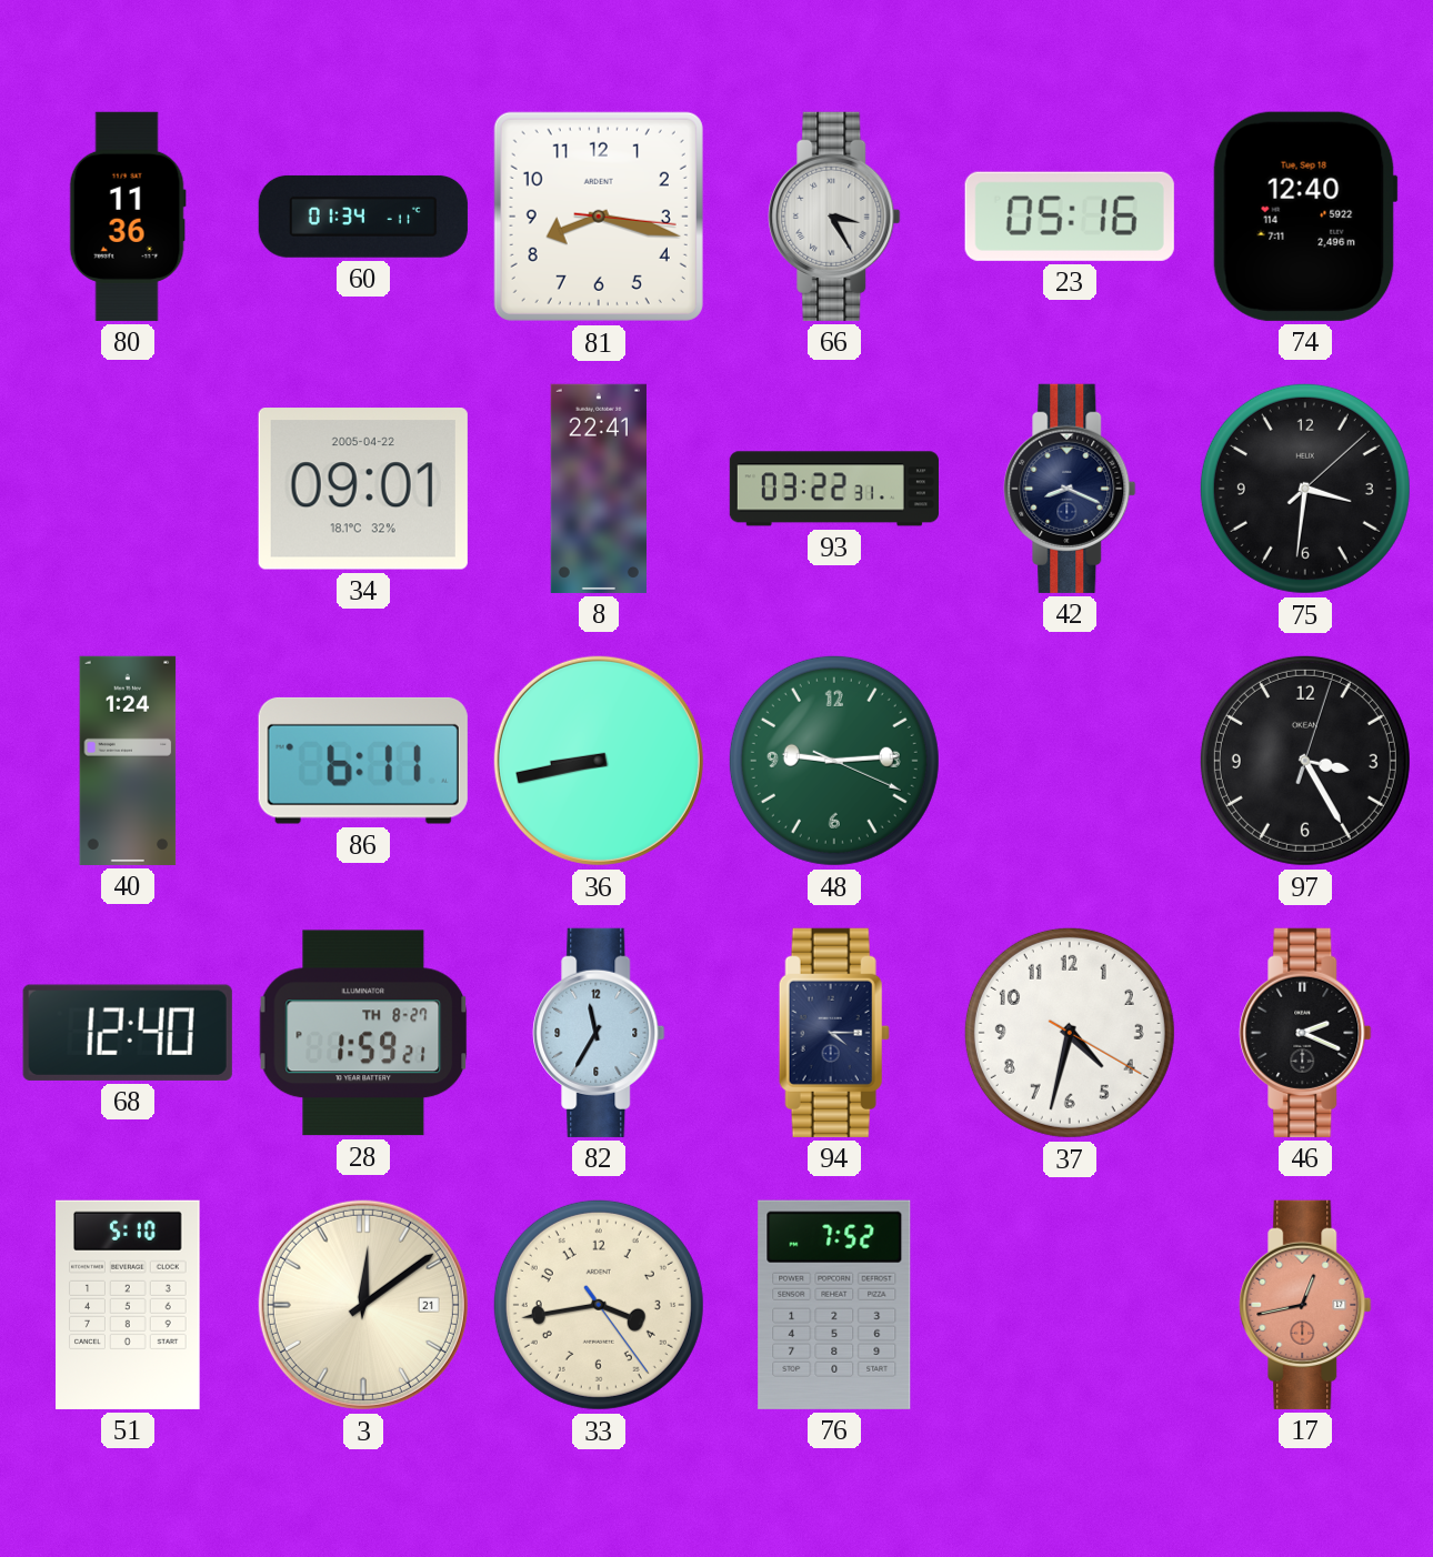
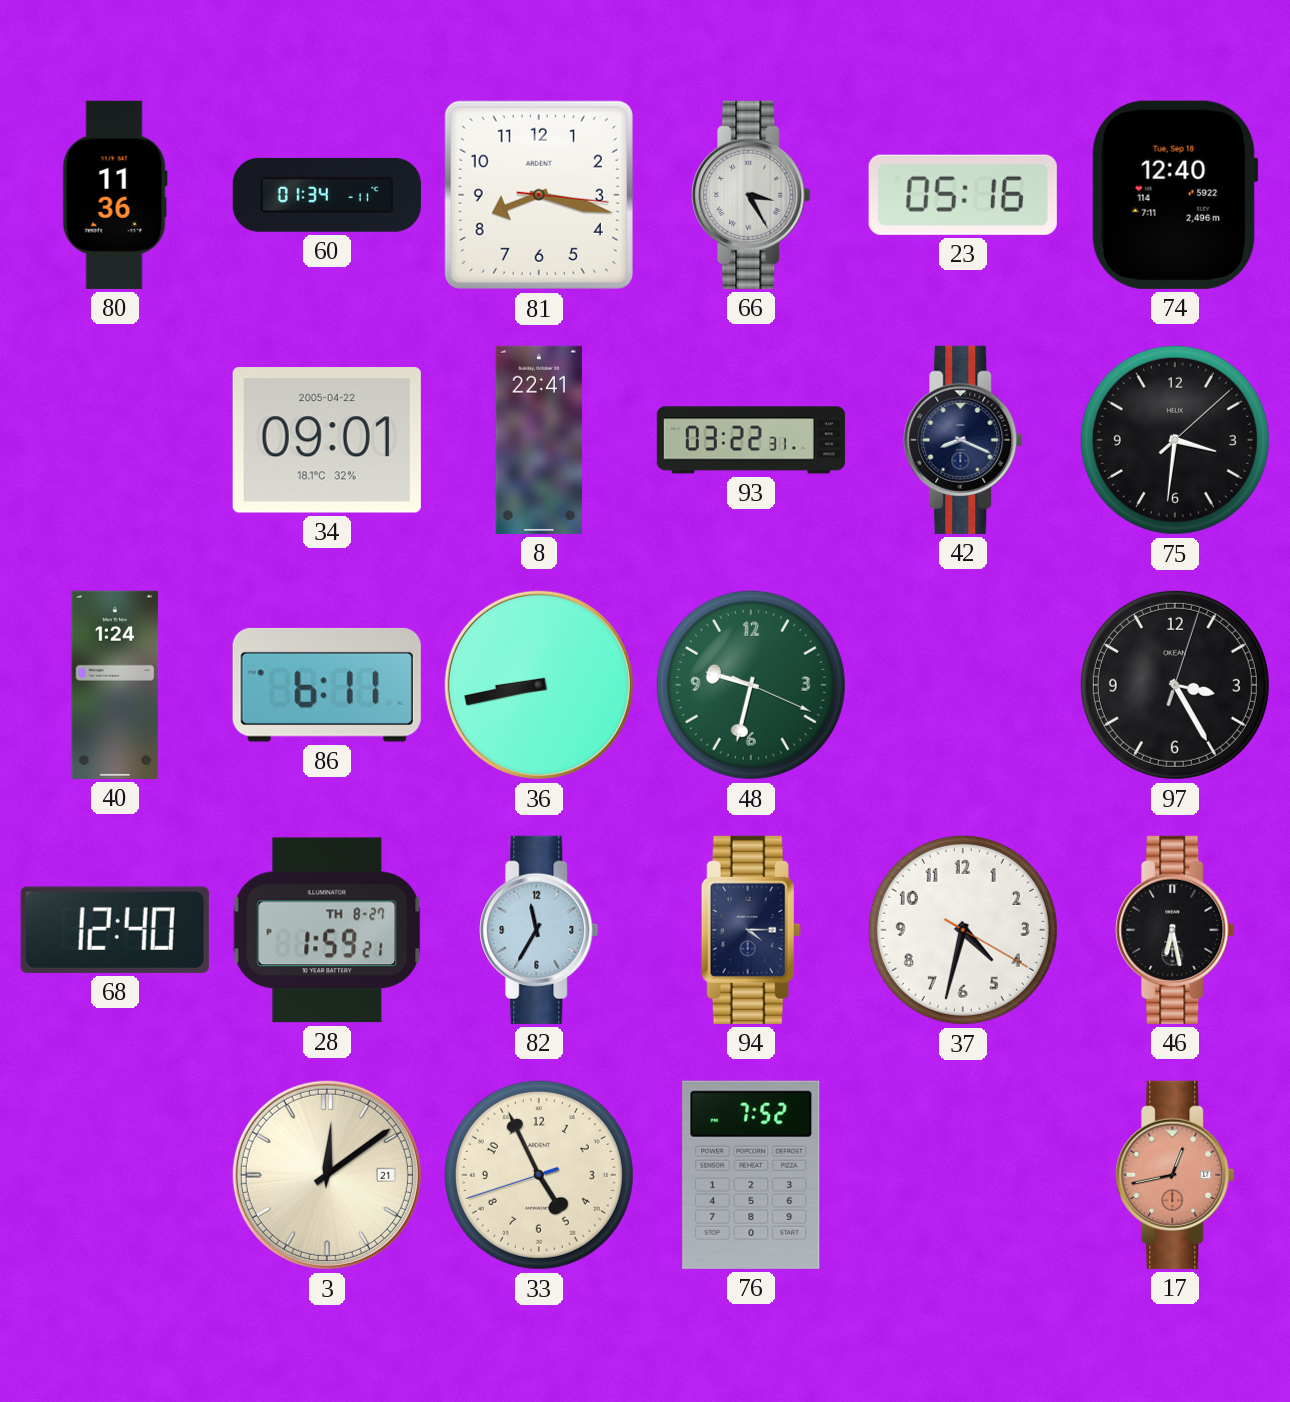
48: 9:14 -> 9:32
46: 2:19 -> 6:28
51: 5:10 -> none
33: 3:43 -> 4:55
